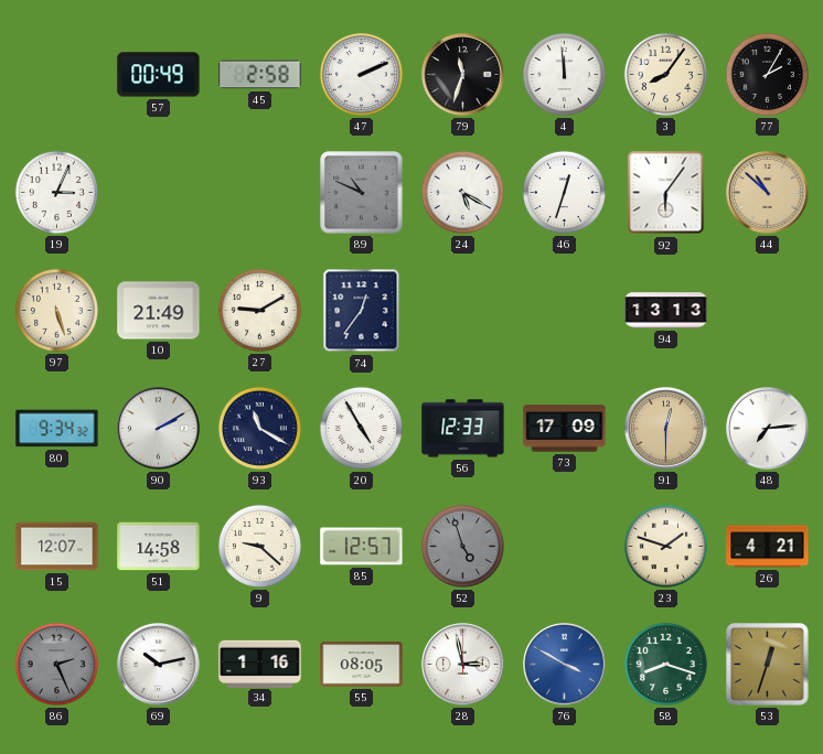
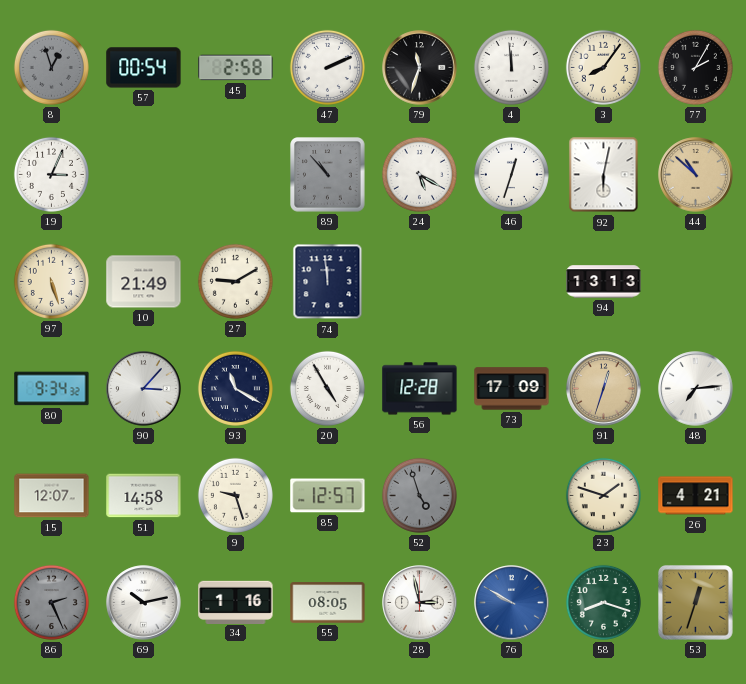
8: none -> 12:57
57: 00:49 -> 00:54
89: 10:49 -> 10:53
92: 6:06 -> 6:02
74: 12:36 -> 11:59
90: 2:10 -> 3:07
56: 12:33 -> 12:28
91: 12:30 -> 12:33
9: 9:22 -> 9:27
76: 3:50 -> 9:50
